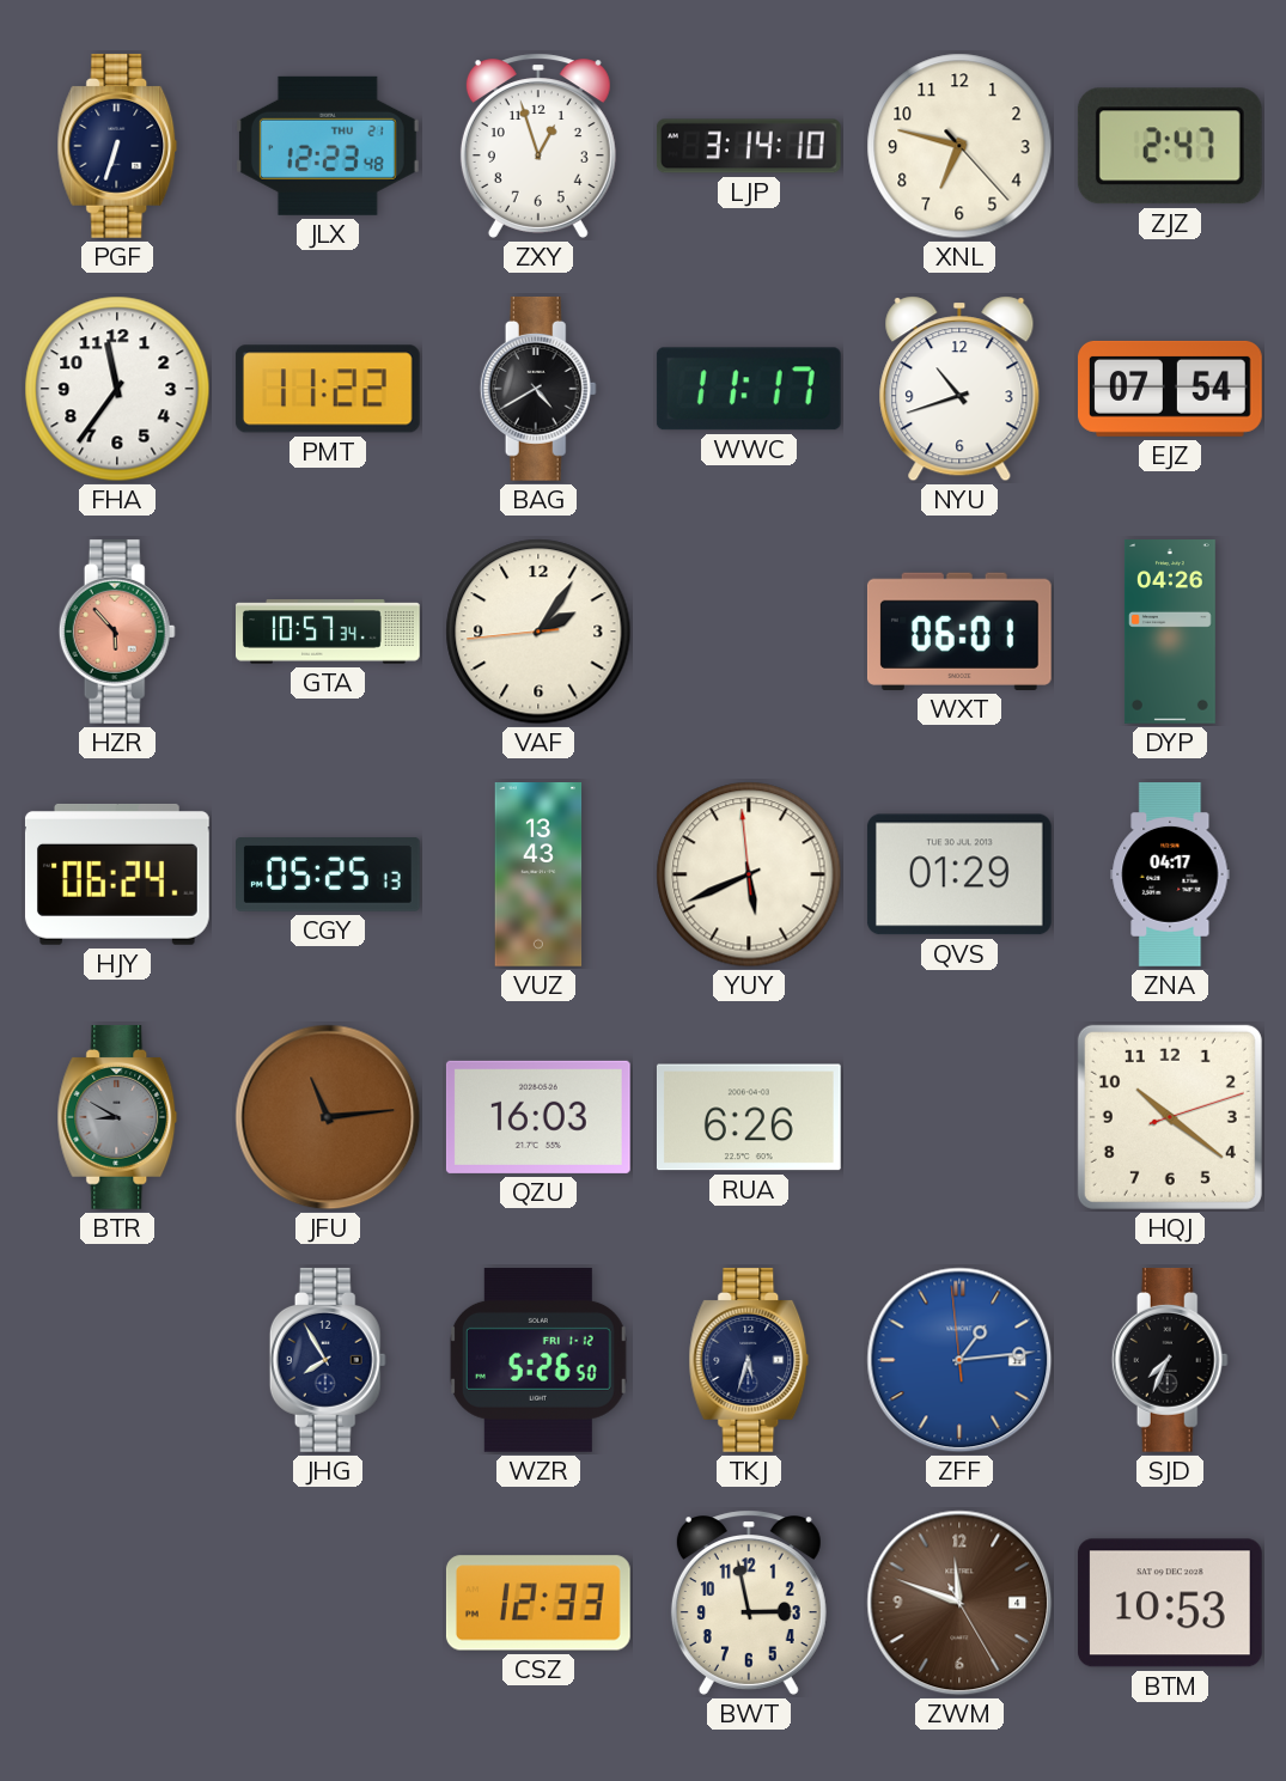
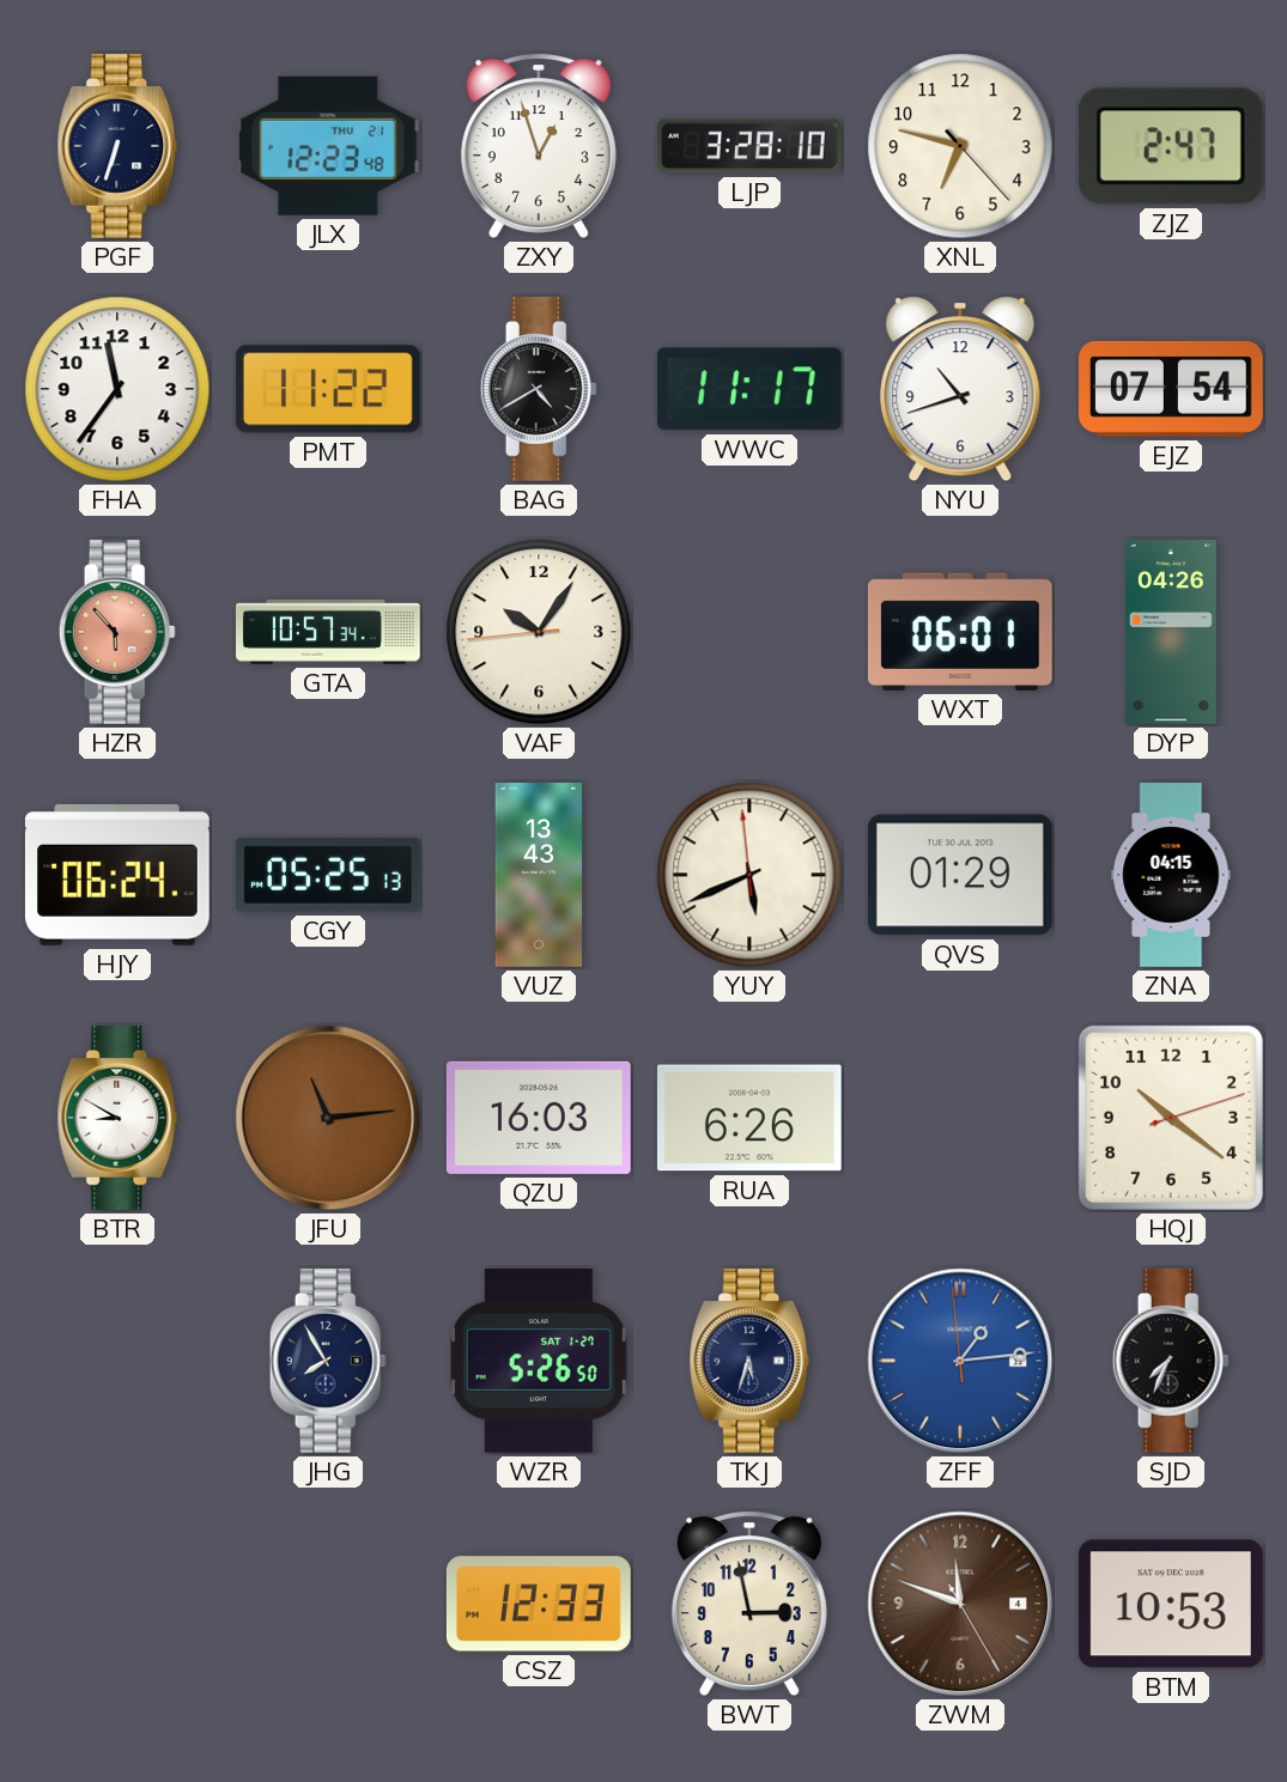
LJP: 3:14 -> 3:28
VAF: 2:05 -> 10:05
ZNA: 04:17 -> 04:15
BTR dial: grey -> white
WZR date: FRI 1-12 -> SAT 1-27
